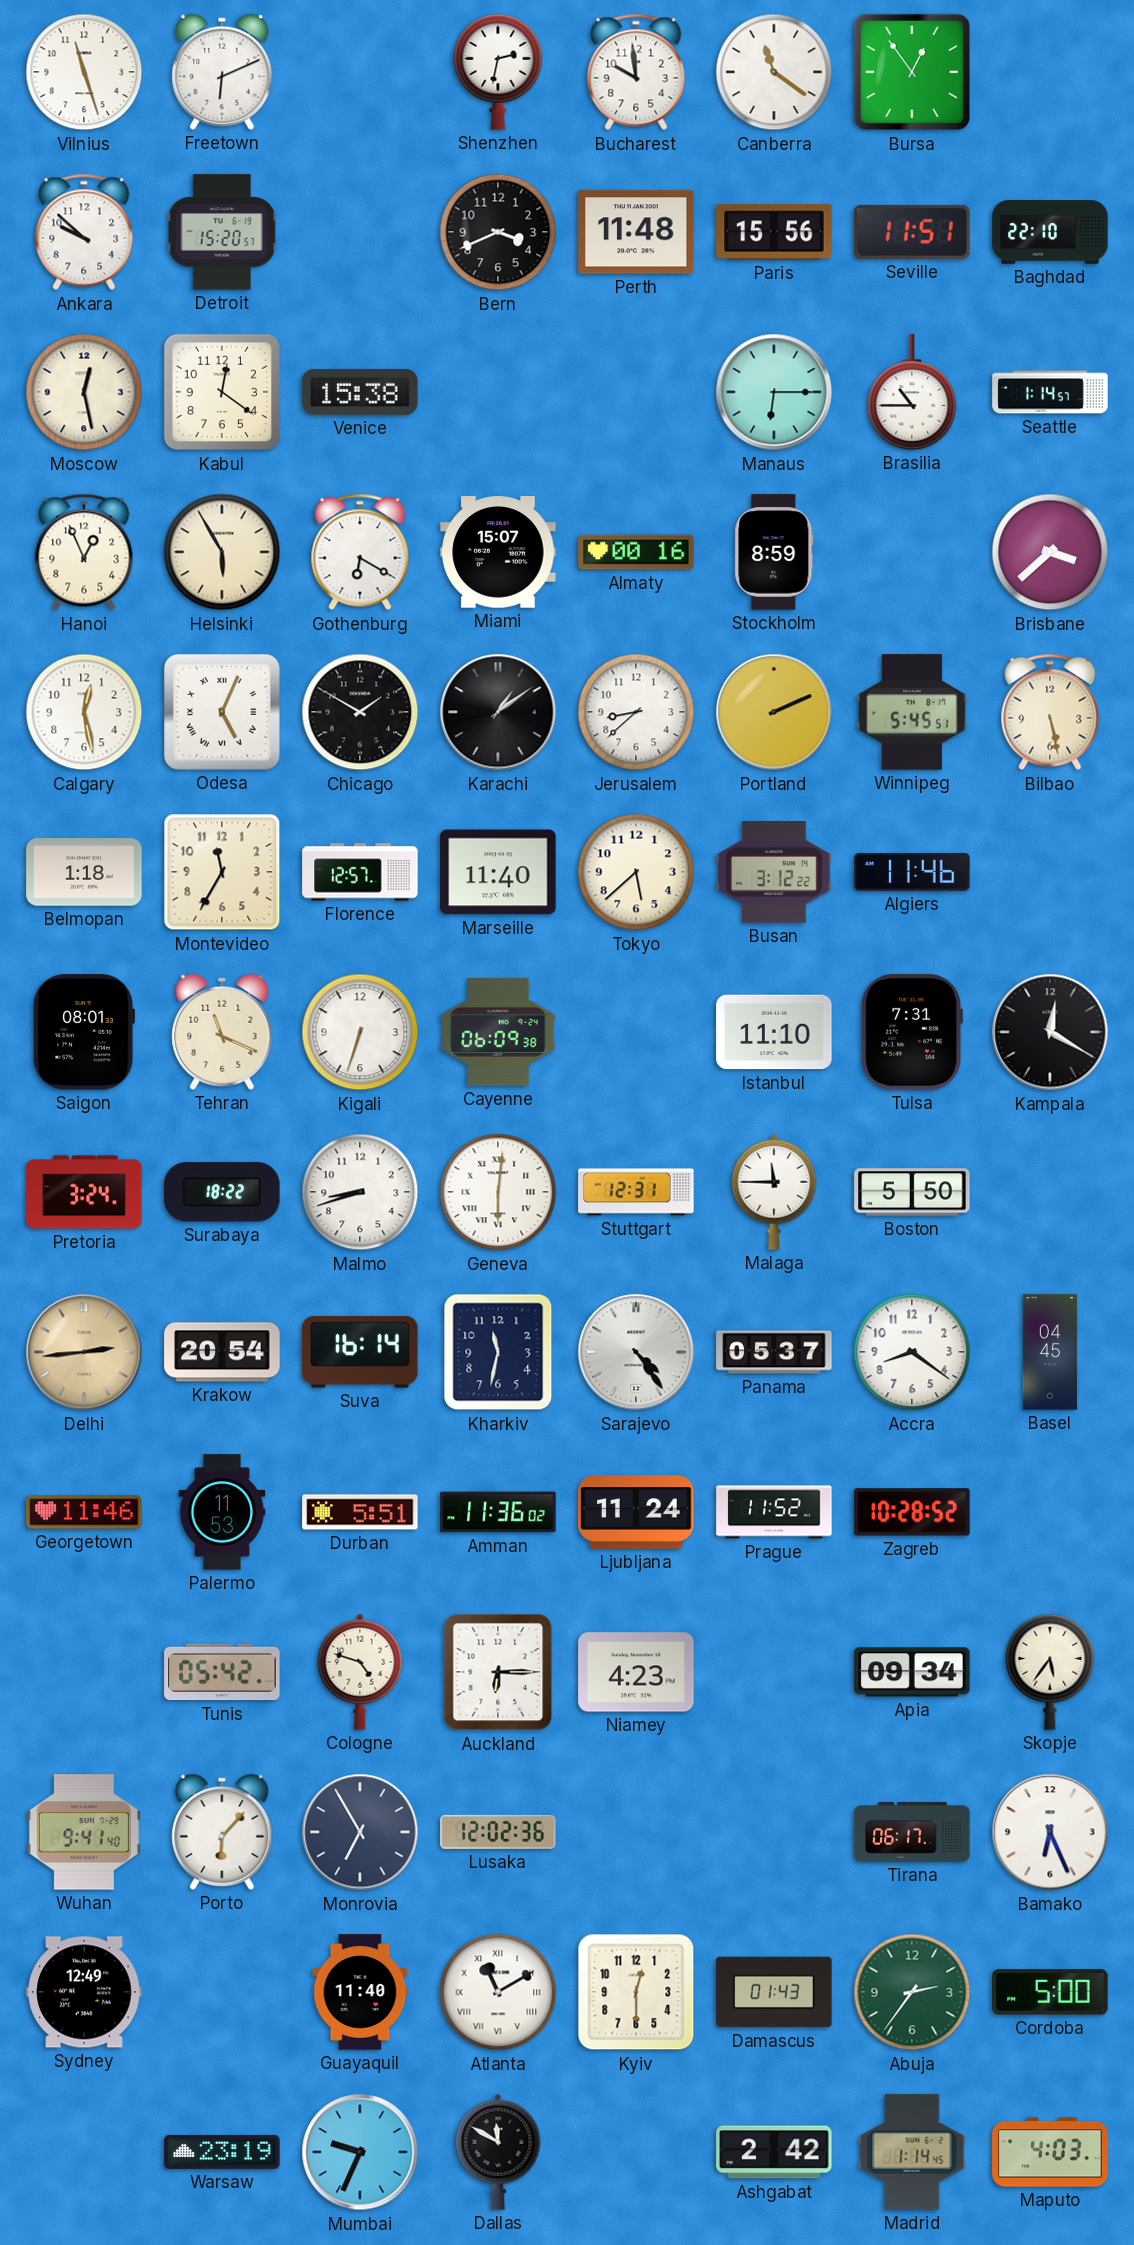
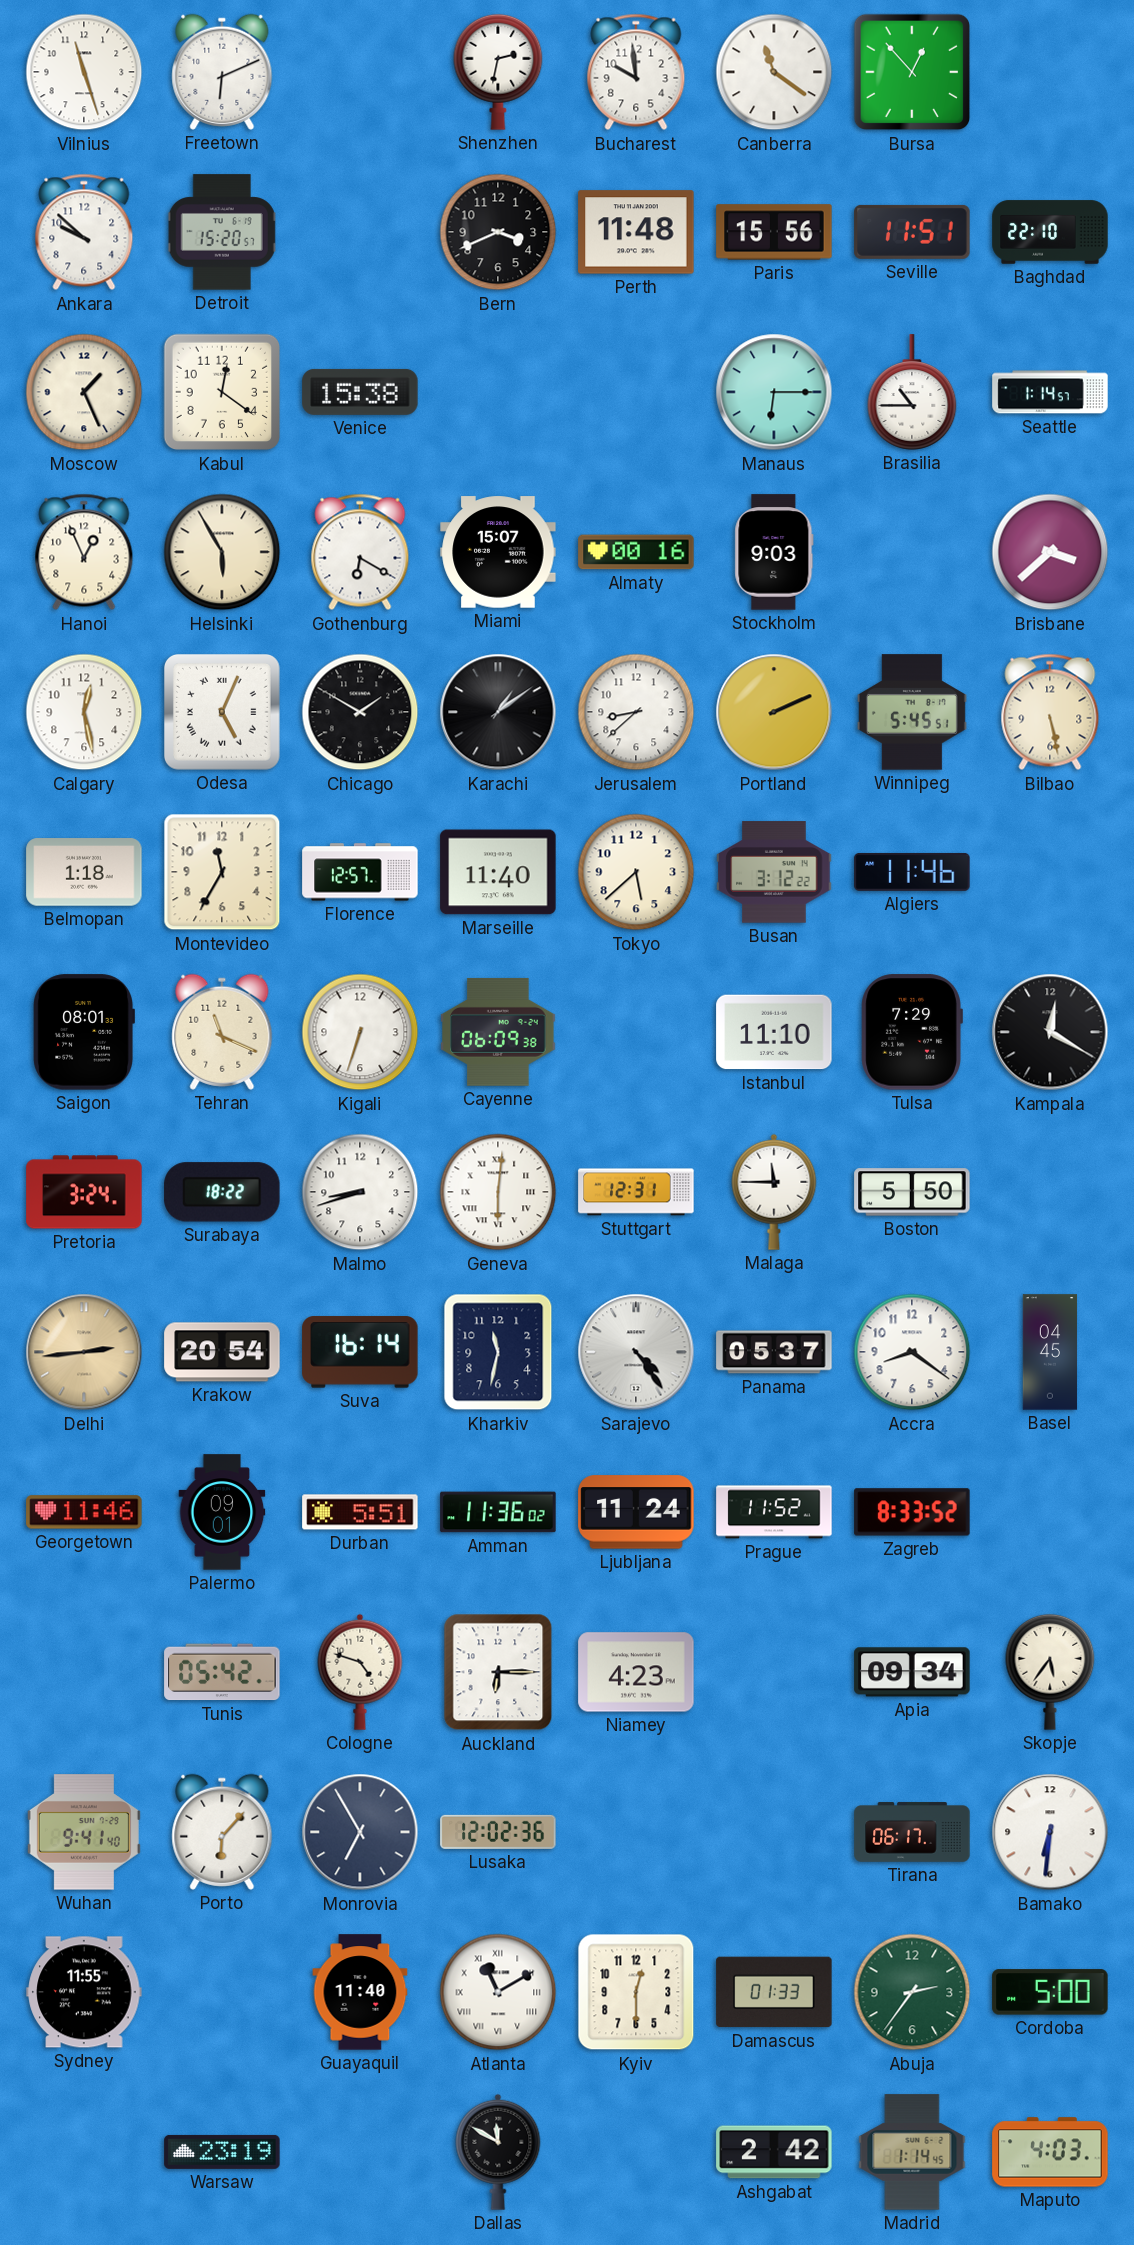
Bursa: 12:54 -> 12:53
Moscow: 12:28 -> 1:26
Stockholm: 8:59 -> 9:03
Tulsa: 7:31 -> 7:29
Palermo: 11:53 -> 09:01
Zagreb: 10:28 -> 8:33
Bamako: 6:26 -> 6:31
Sydney: 12:49 -> 11:55
Damascus: 01:43 -> 01:33
Mumbai: 9:34 -> none
